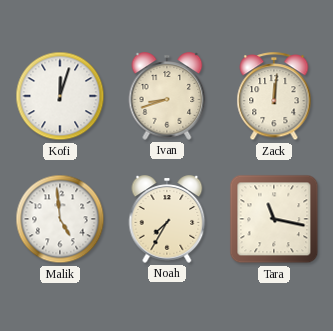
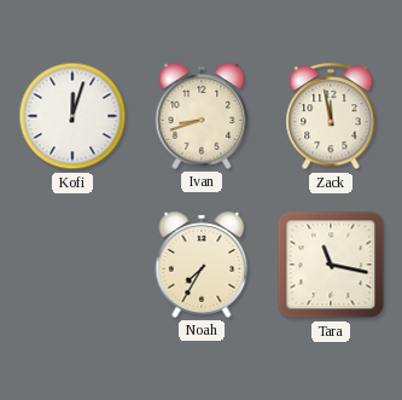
Zack: 12:01 -> 11:58
Malik: 4:59 -> none
